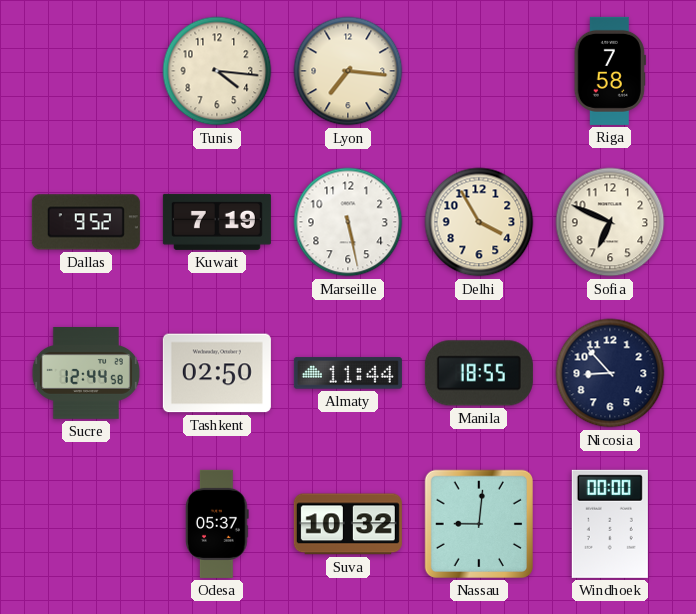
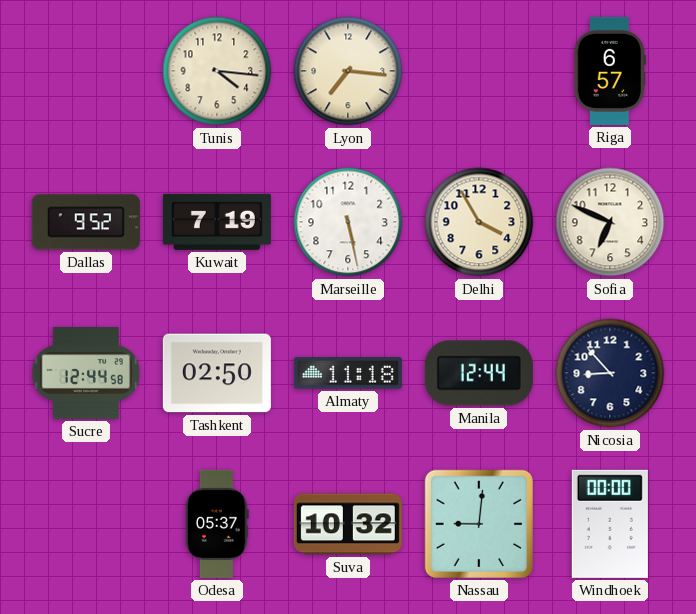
Riga: 7:58 -> 6:57
Almaty: 11:44 -> 11:18
Manila: 18:55 -> 12:44
